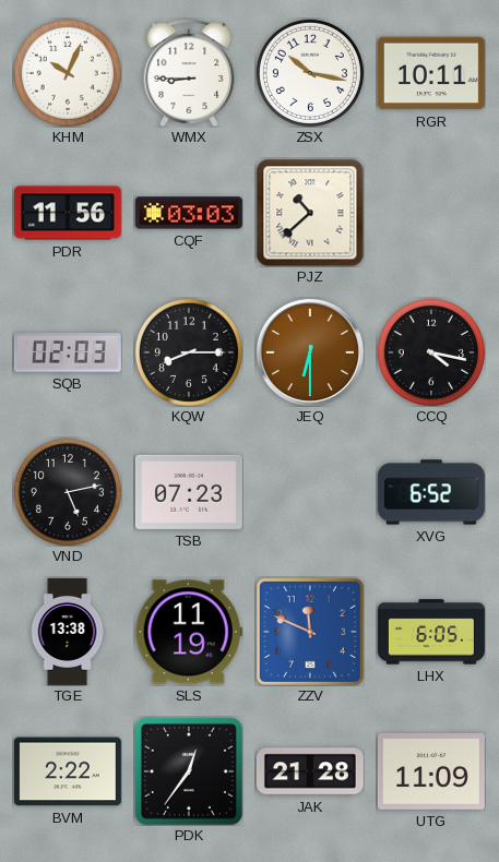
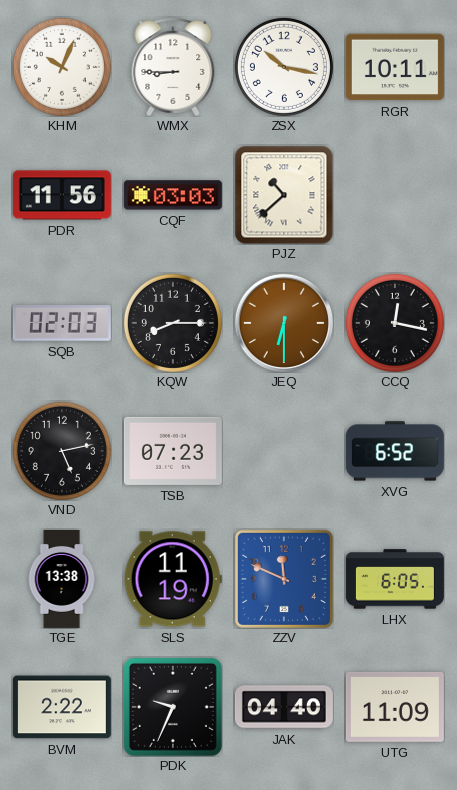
CCQ: 4:17 -> 12:17
PDK: 12:36 -> 9:34
JAK: 21:28 -> 04:40
